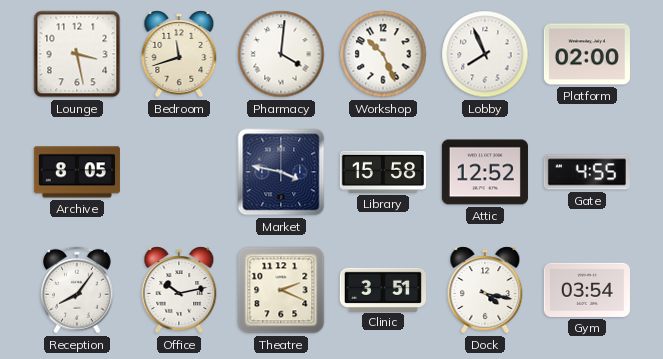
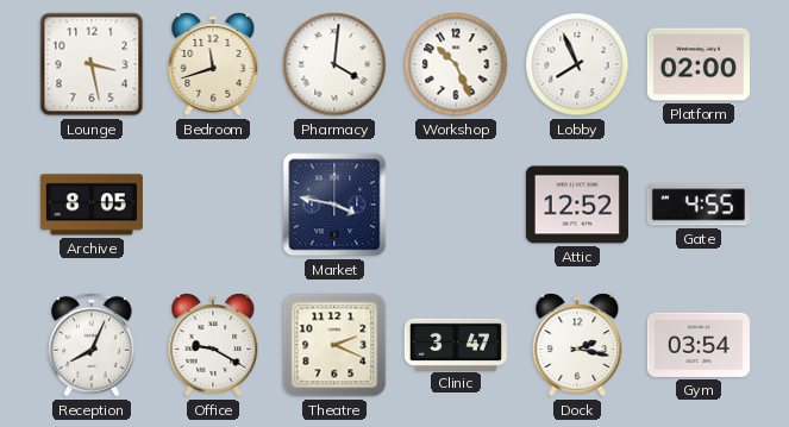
Library: 15:58 -> none
Reception: 8:06 -> 8:04
Office: 10:13 -> 9:20
Clinic: 3:51 -> 3:47
Dock: 4:17 -> 2:17
